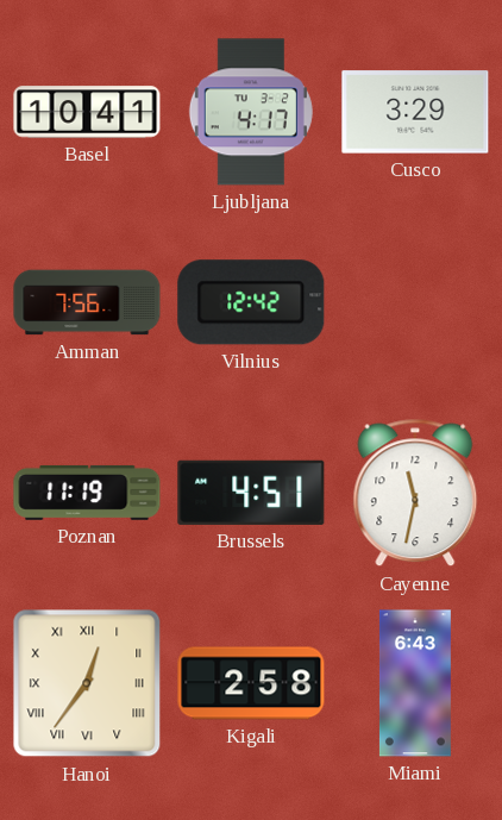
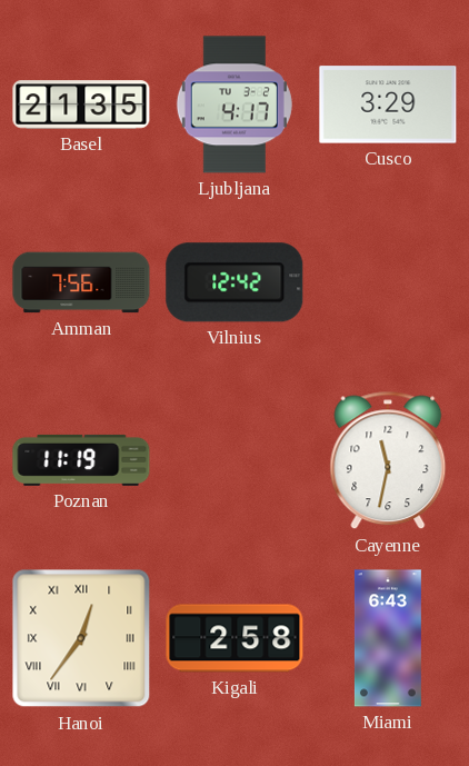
Basel: 10:41 -> 21:35
Brussels: 4:51 -> none
